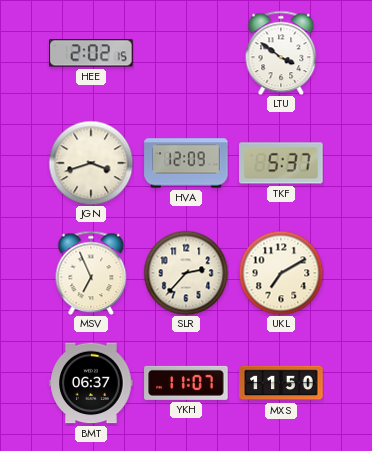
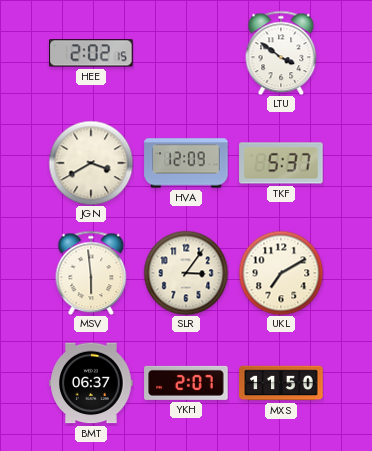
JGN: 3:42 -> 3:40
MSV: 6:56 -> 5:59
SLR: 2:37 -> 3:06
YKH: 11:07 -> 2:07
